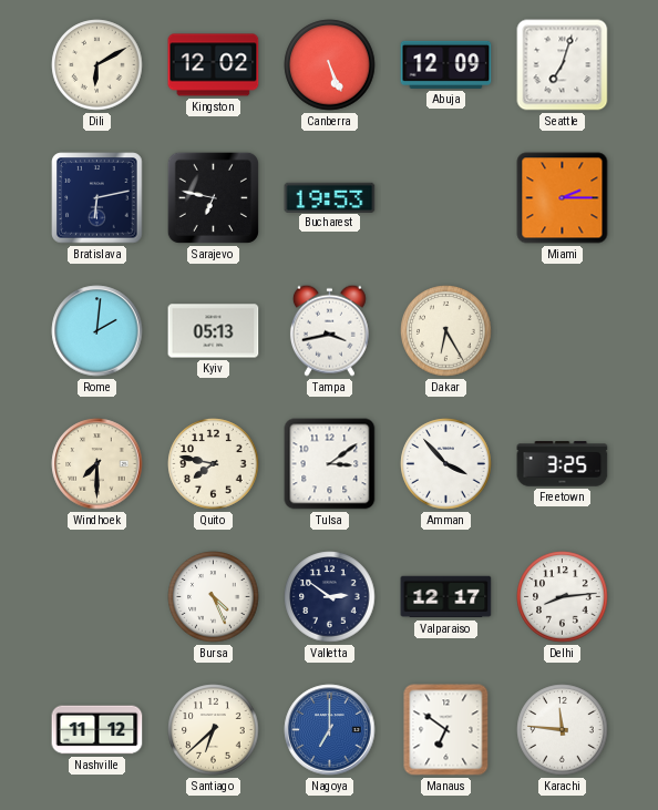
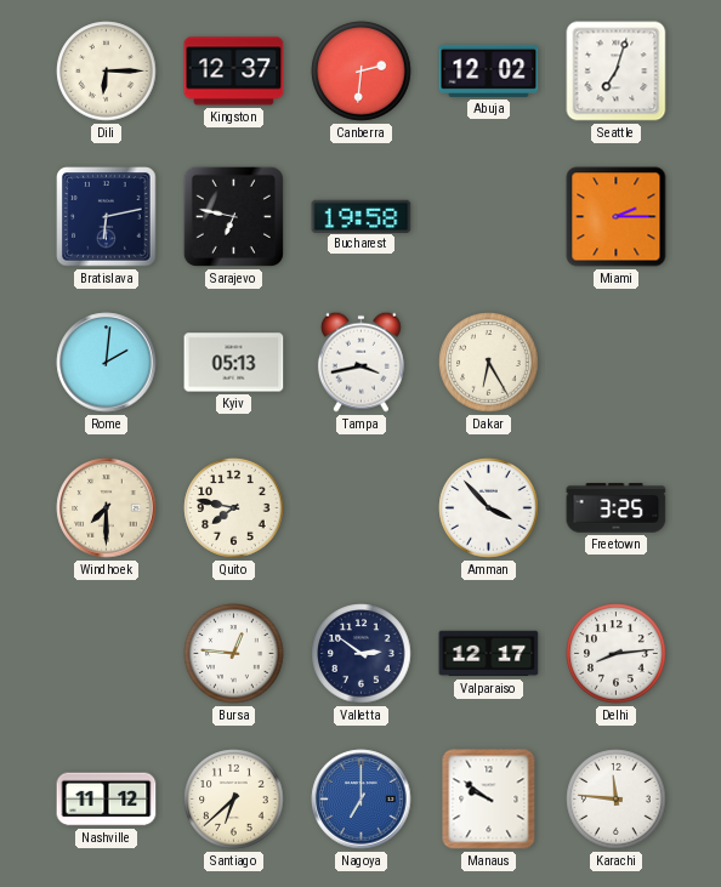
Dili: 6:10 -> 6:15
Kingston: 12:02 -> 12:37
Canberra: 5:26 -> 2:31
Abuja: 12:09 -> 12:02
Bucharest: 19:53 -> 19:58
Tulsa: 3:09 -> none
Bursa: 4:26 -> 12:46
Manaus: 6:51 -> 9:51
